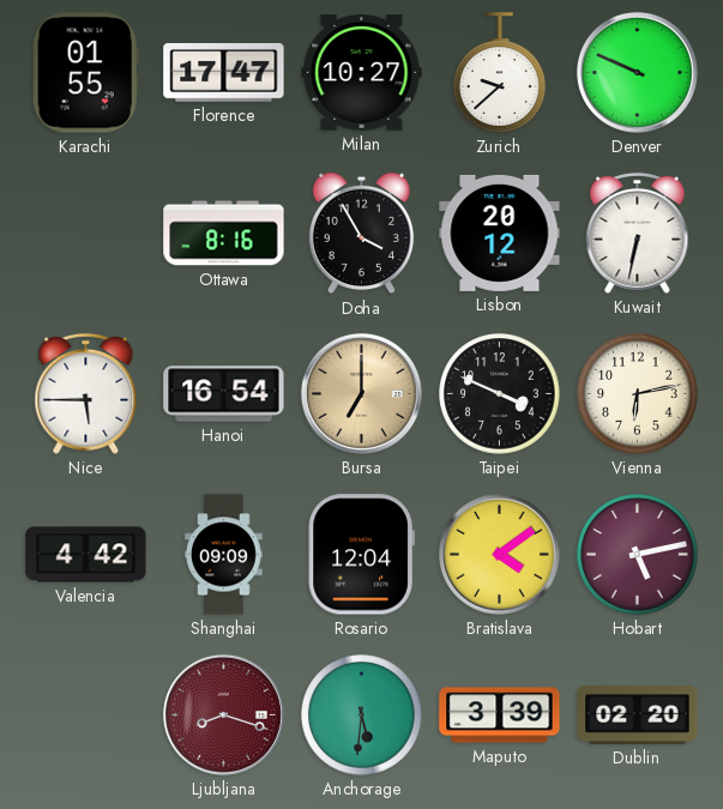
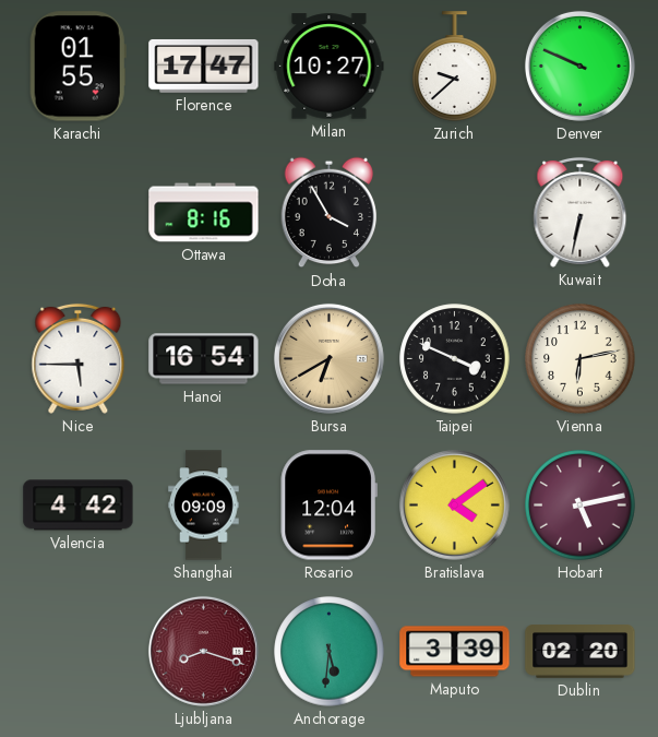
Lisbon: 20:12 -> none
Bursa: 7:00 -> 6:40
